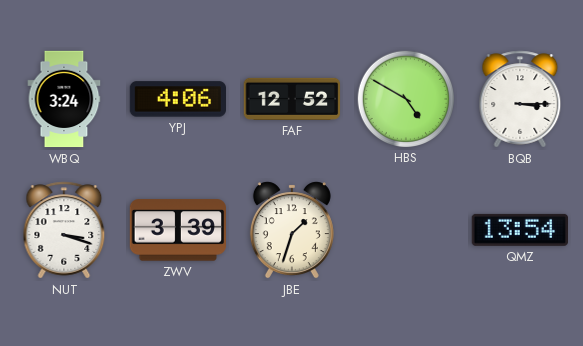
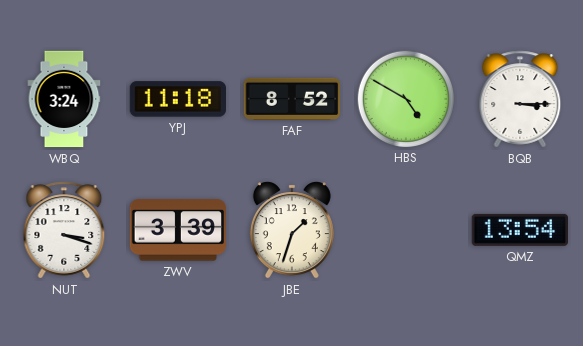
YPJ: 4:06 -> 11:18
FAF: 12:52 -> 8:52
